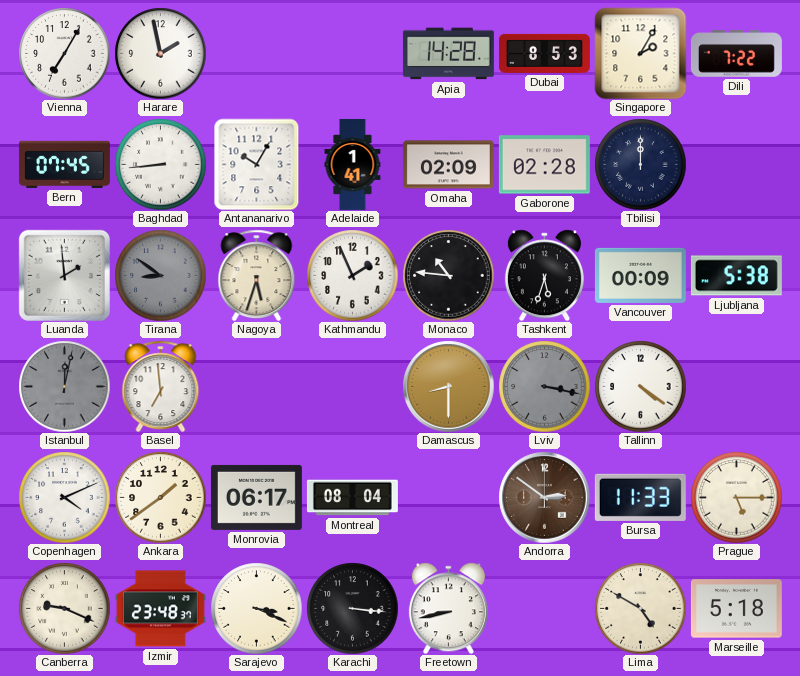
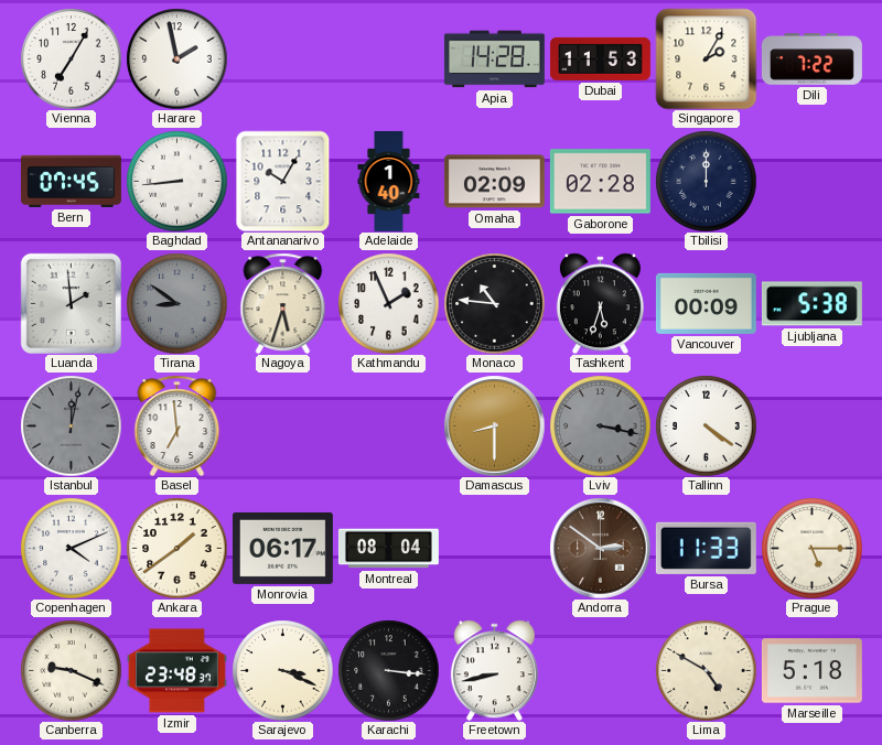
Dubai: 8:53 -> 11:53
Adelaide: 1:41 -> 1:40
